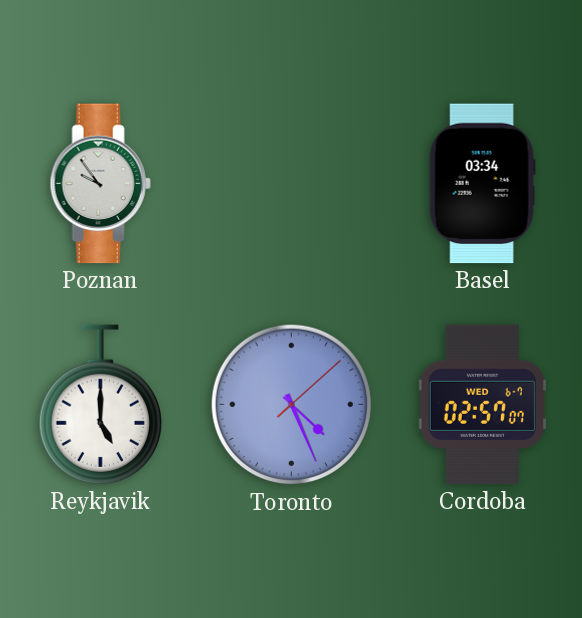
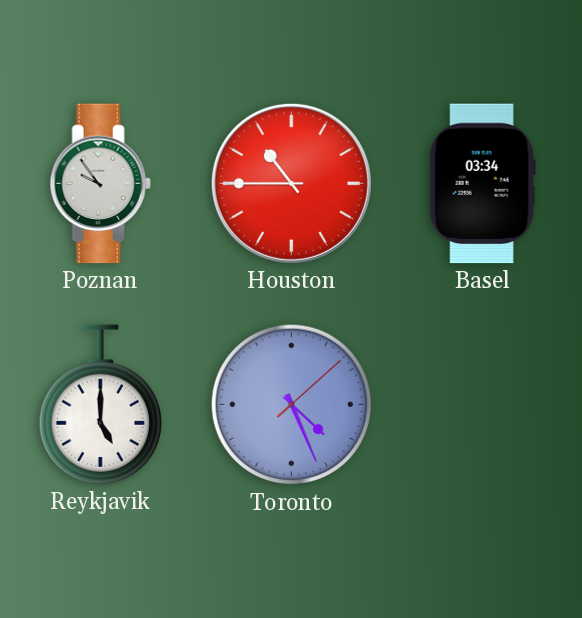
Houston: none -> 10:45
Cordoba: 02:57 -> none
